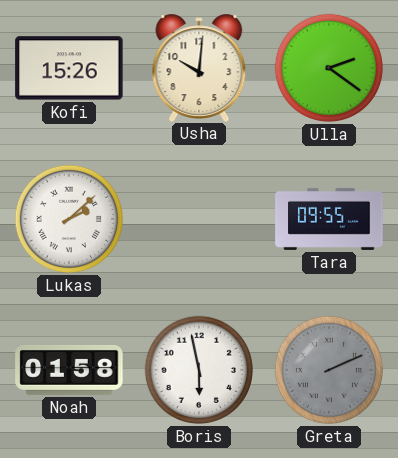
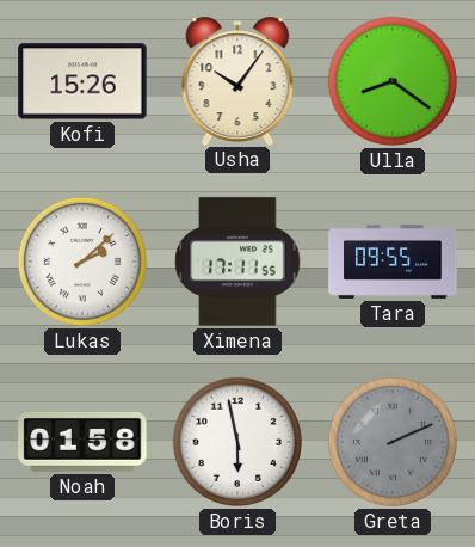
Usha: 10:01 -> 10:06
Ulla: 2:21 -> 8:21
Ximena: none -> 17:11
